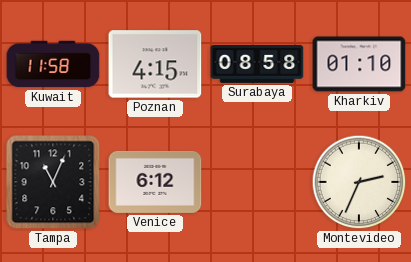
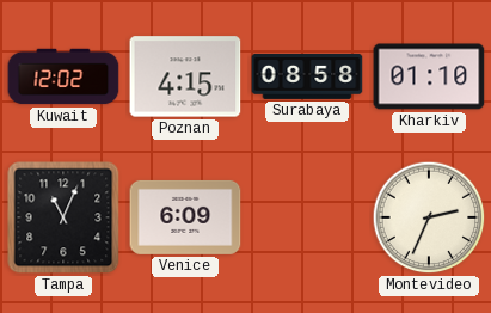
Kuwait: 11:58 -> 12:02
Venice: 6:12 -> 6:09
